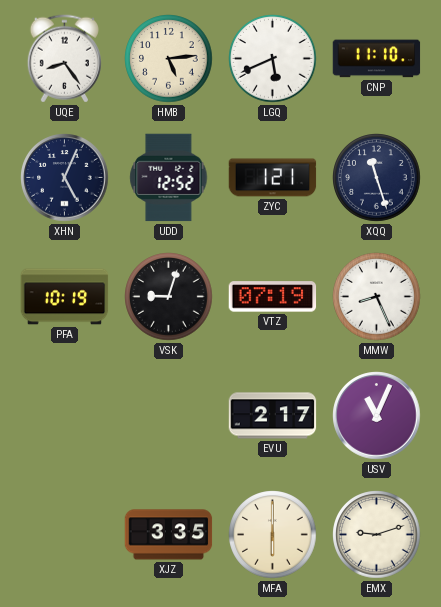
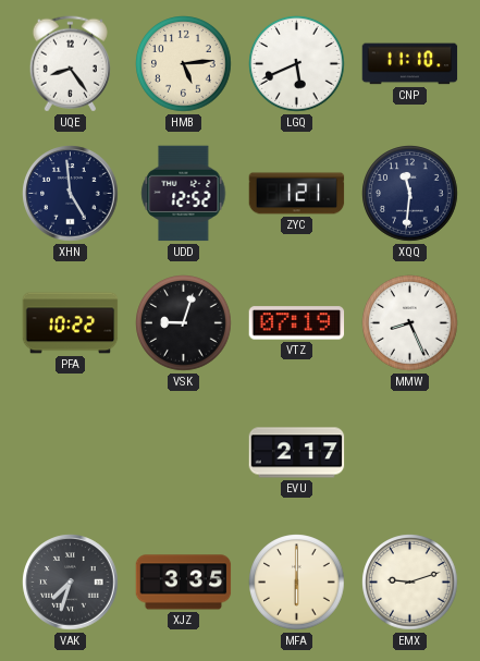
XHN: 5:04 -> 4:59
XQQ: 11:27 -> 11:31
PFA: 10:19 -> 10:22
USV: 11:04 -> none
VAK: none -> 7:33
